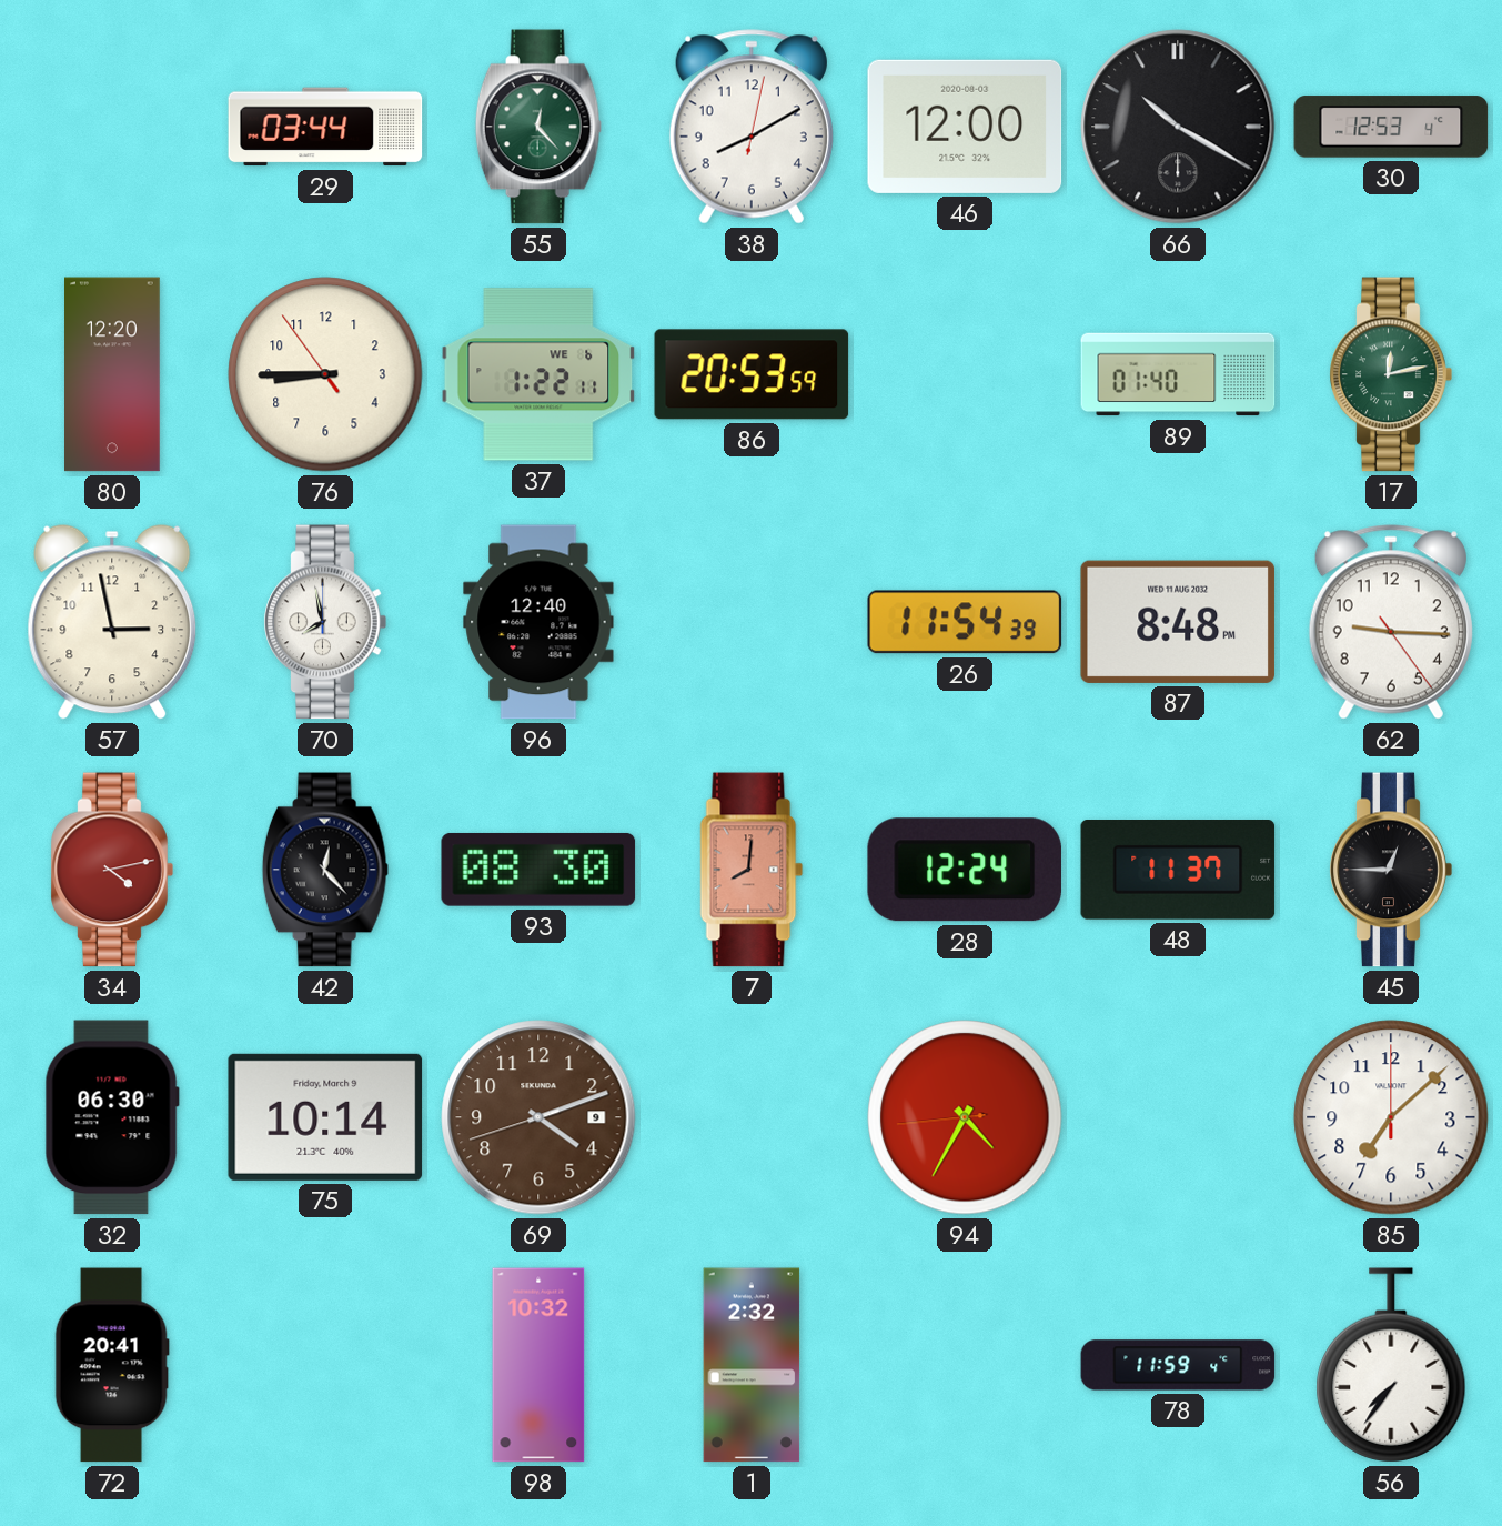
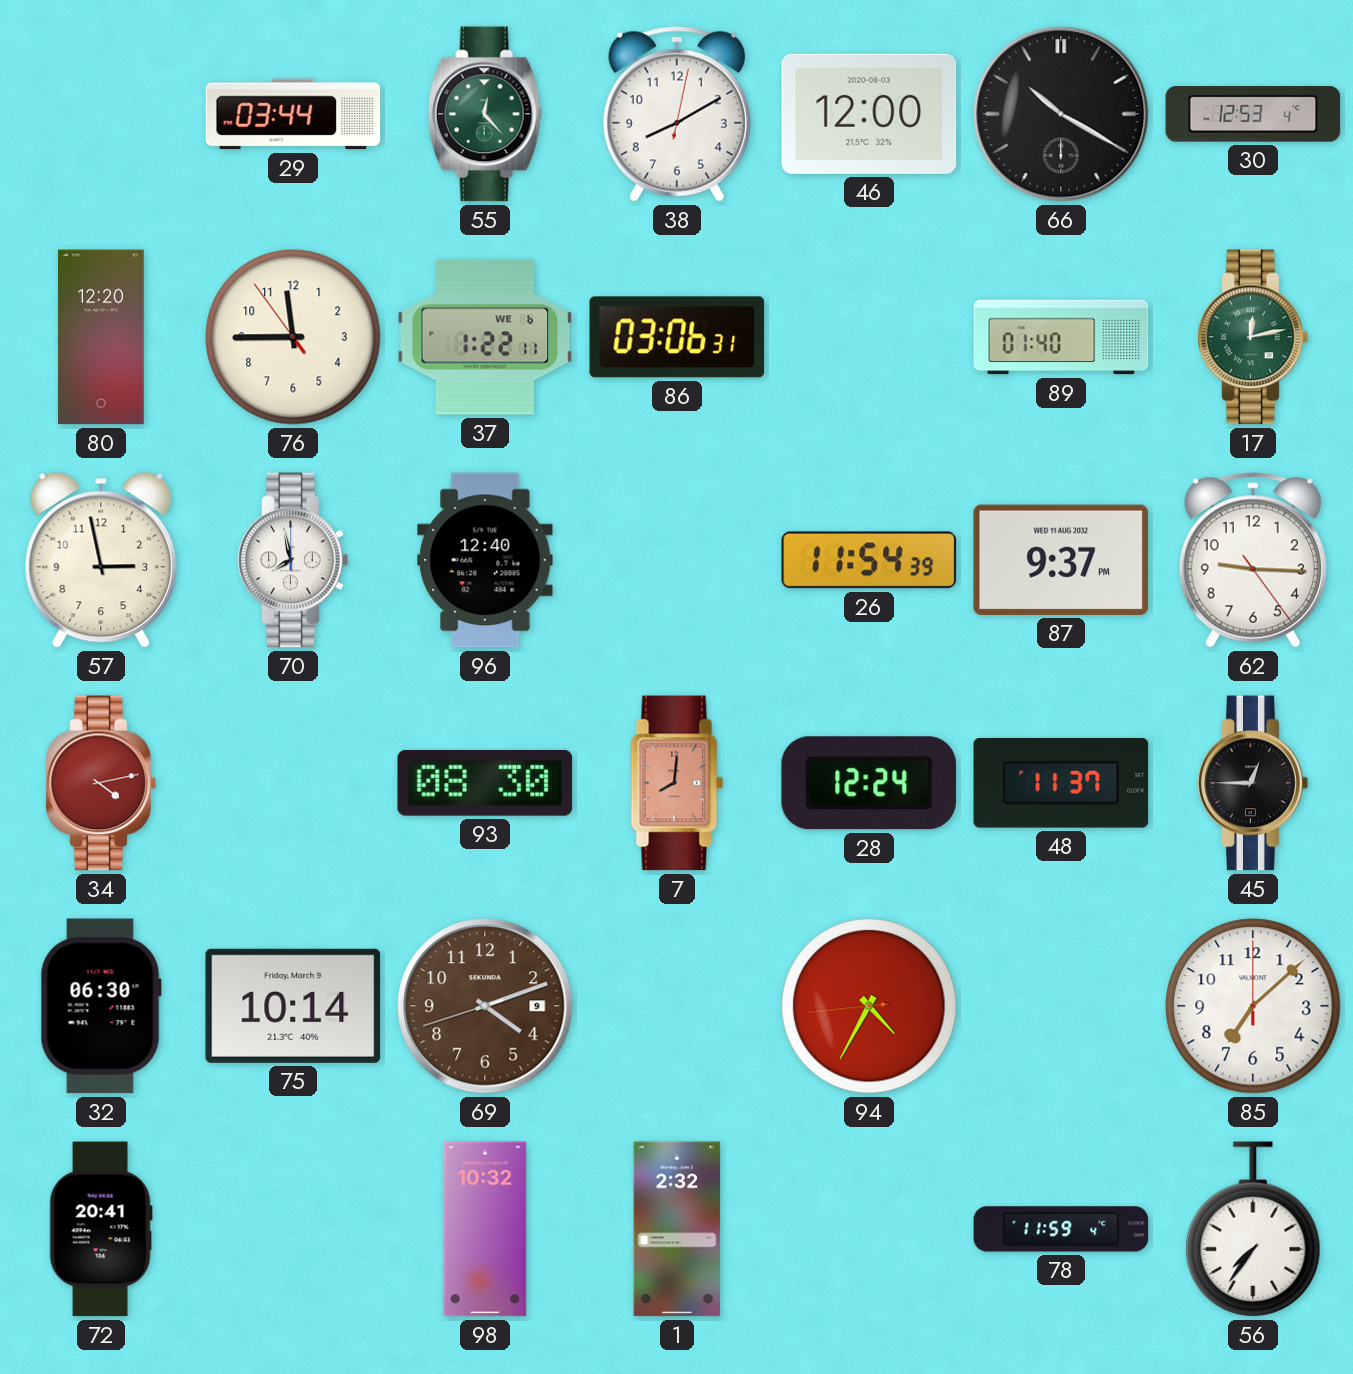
76: 8:44 -> 11:44
86: 20:53 -> 03:06
87: 8:48 -> 9:37
42: 12:23 -> none
